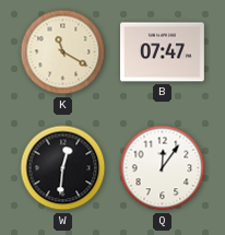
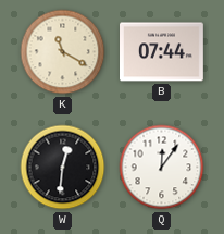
B: 07:47 -> 07:44
